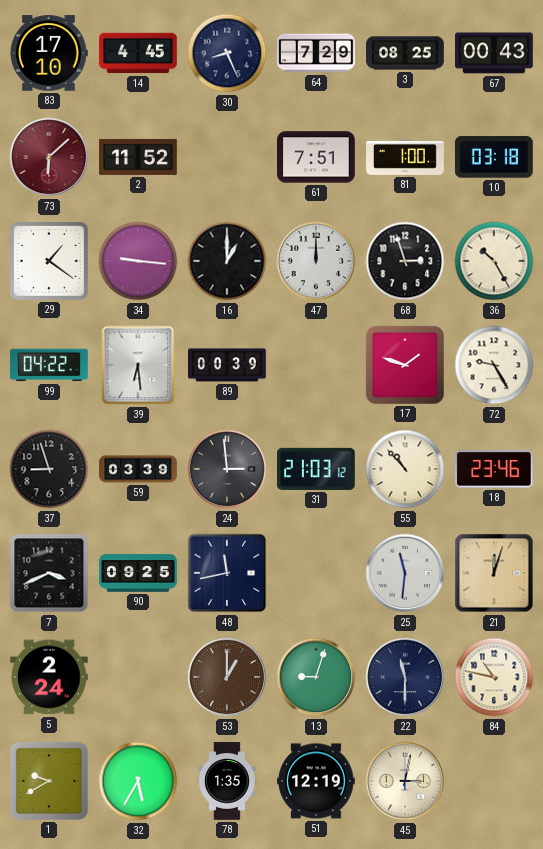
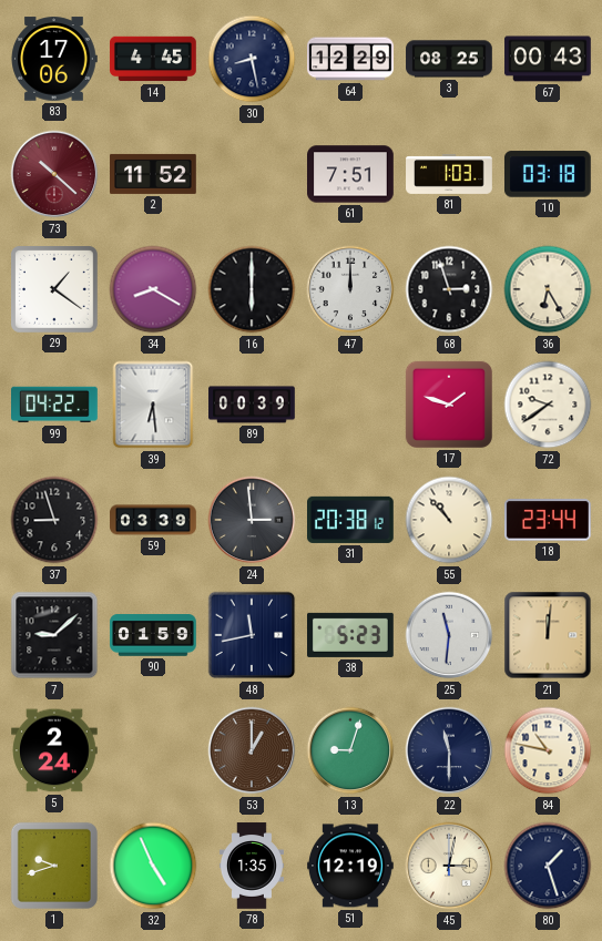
83: 17:10 -> 17:06
30: 8:26 -> 8:28
64: 7:29 -> 12:29
73: 6:08 -> 10:22
81: 1:00 -> 1:03
34: 9:16 -> 8:20
16: 1:00 -> 6:00
36: 10:25 -> 6:25
72: 9:25 -> 9:39
31: 21:03 -> 20:38
18: 23:46 -> 23:44
7: 3:41 -> 9:08
90: 09:25 -> 01:59
38: none -> 5:23
21: 12:03 -> 12:01
1: 9:40 -> 9:42
32: 5:35 -> 4:56
80: none -> 1:27
